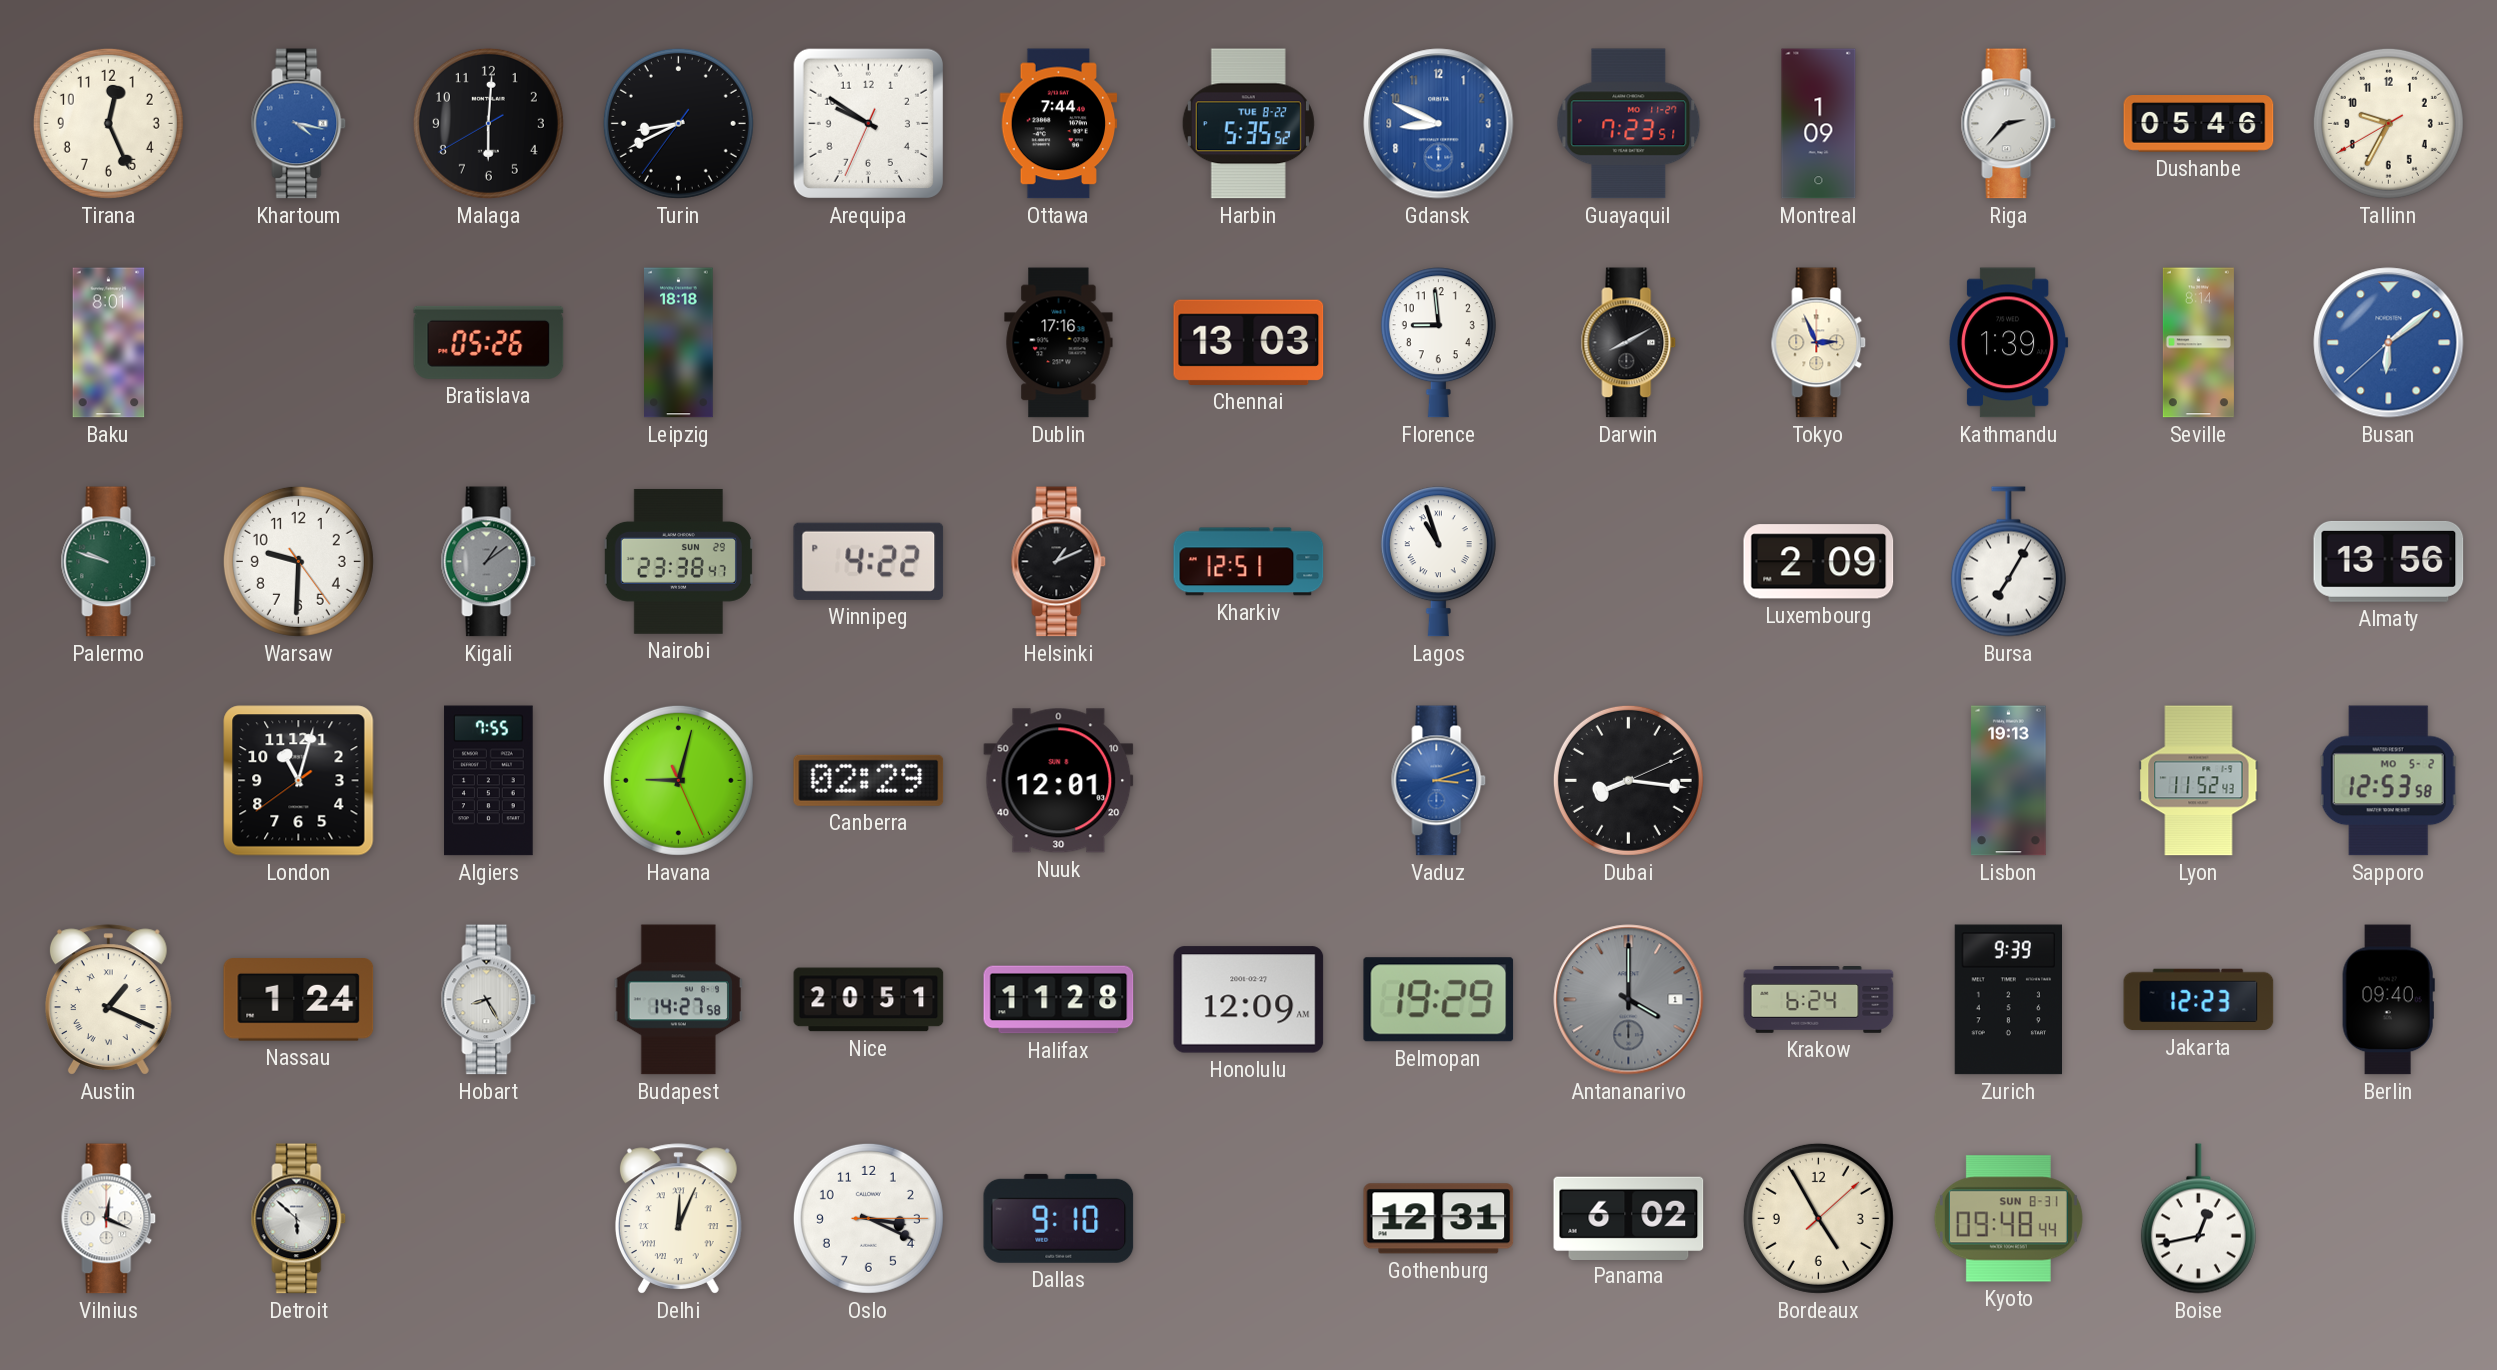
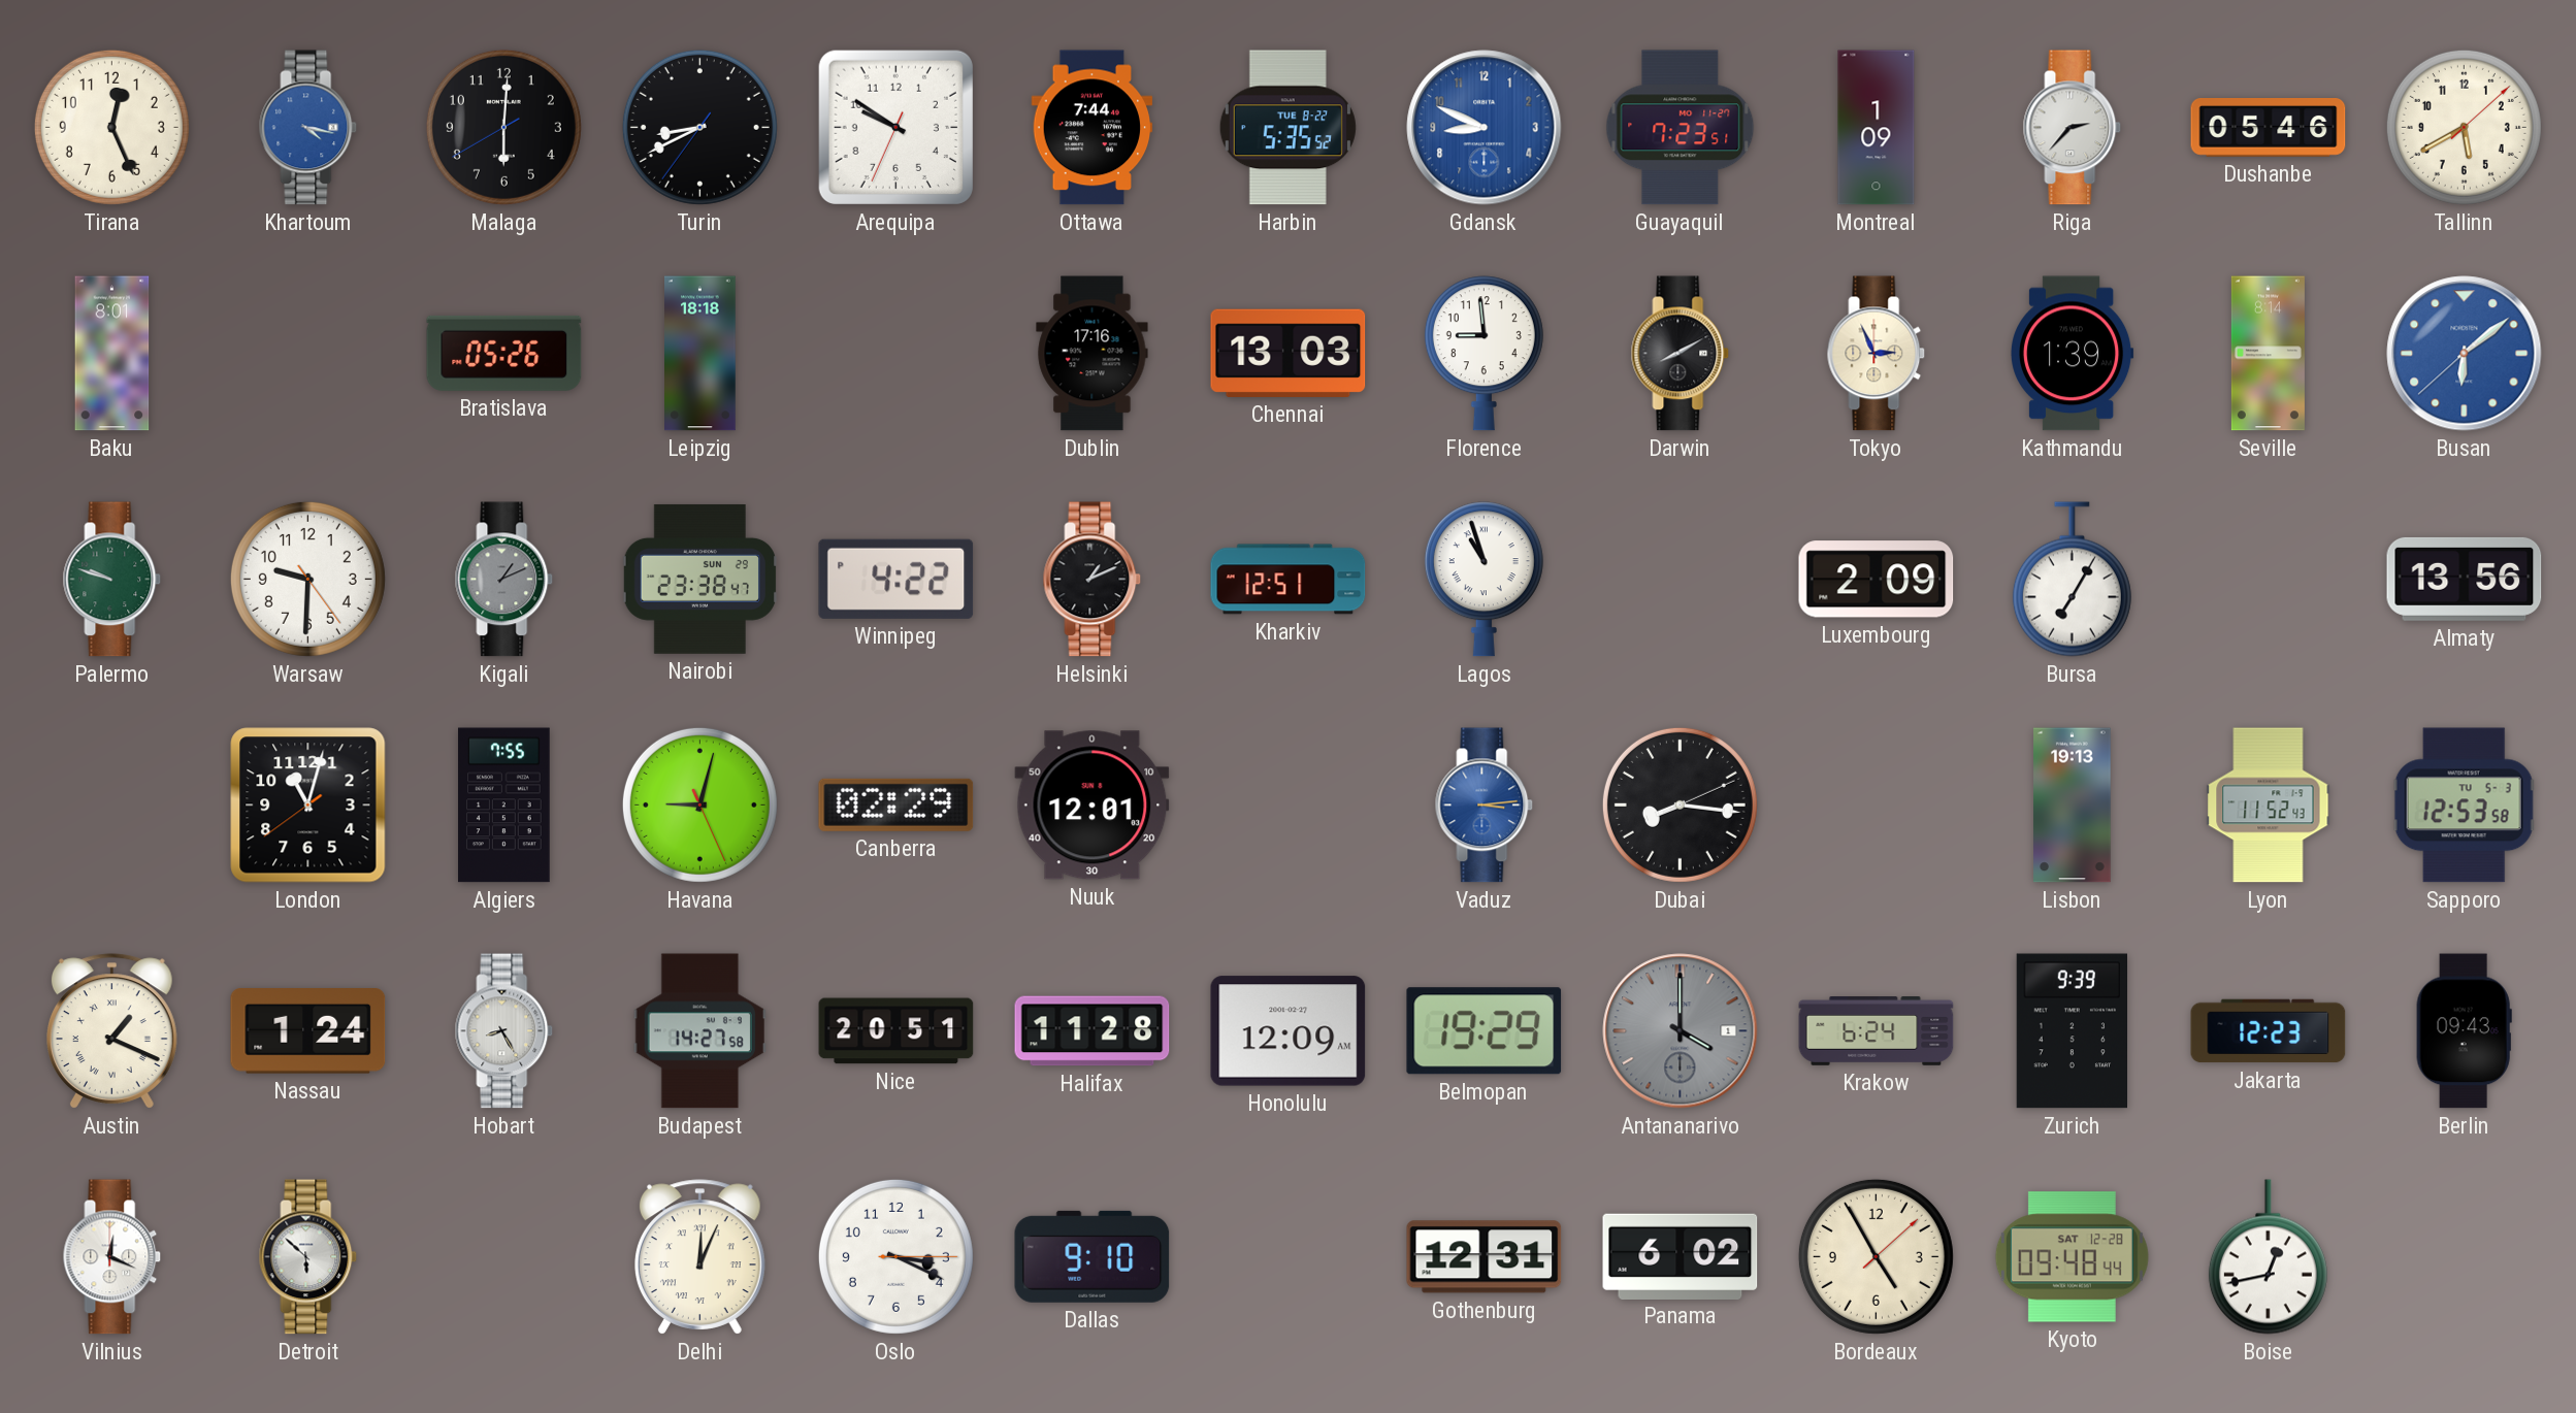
Tallinn: 9:34 -> 5:40
Kigali: 1:09 -> 1:11
Vaduz: 3:12 -> 3:14
Sapporo date: MO 5-2 -> TU 5-3
Berlin: 09:40 -> 09:43
Kyoto date: SUN 8-31 -> SAT 12-28
